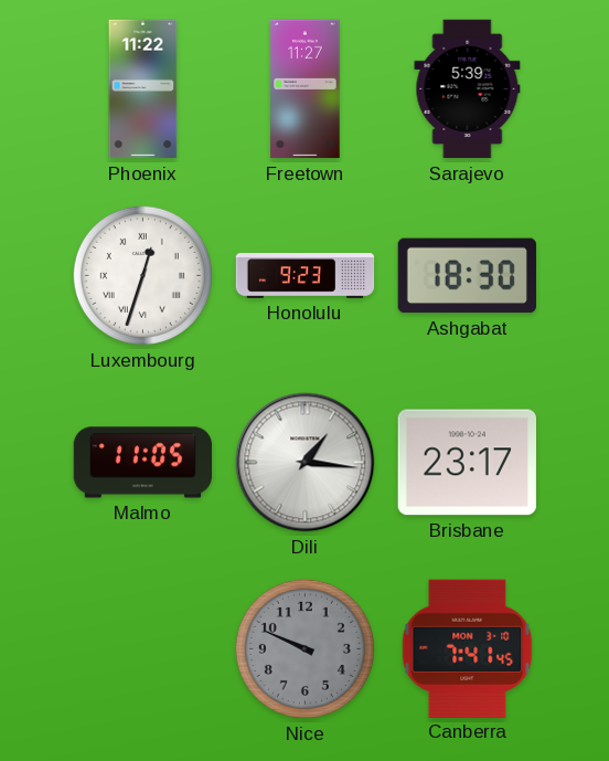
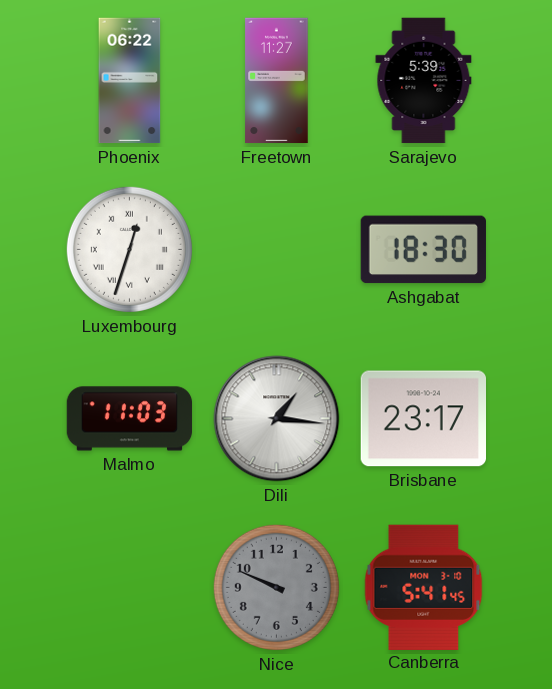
Phoenix: 11:22 -> 06:22
Honolulu: 9:23 -> none
Malmo: 11:05 -> 11:03
Canberra: 7:41 -> 5:41
